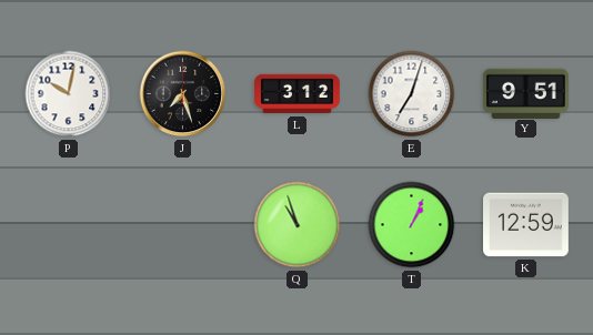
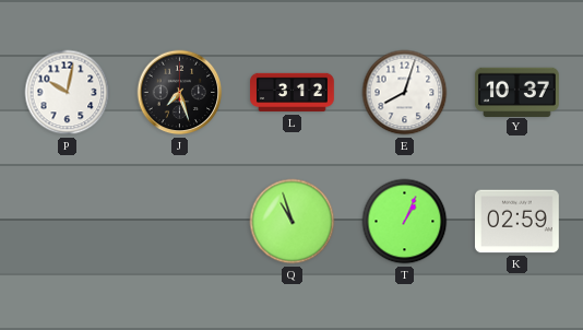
E: 7:03 -> 8:03
Y: 9:51 -> 10:37
K: 12:59 -> 02:59
